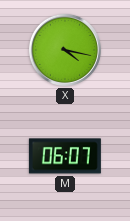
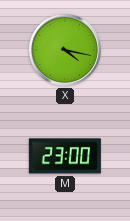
M: 06:07 -> 23:00
